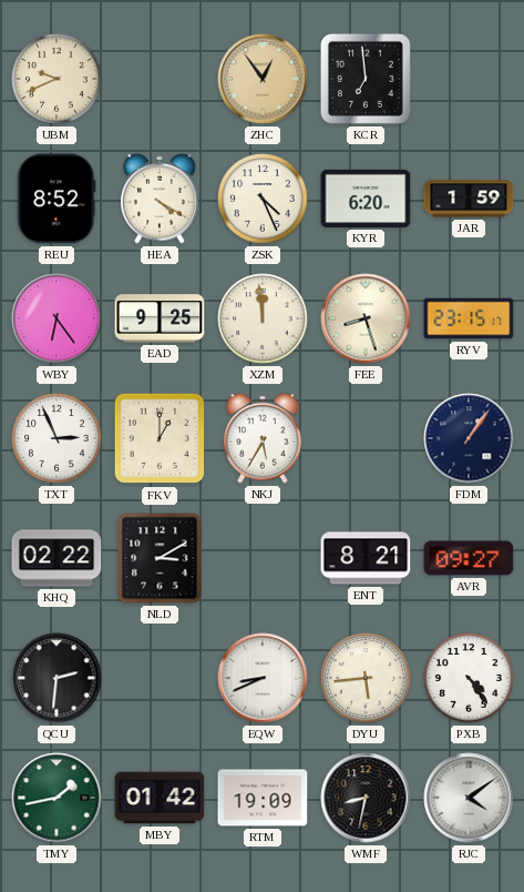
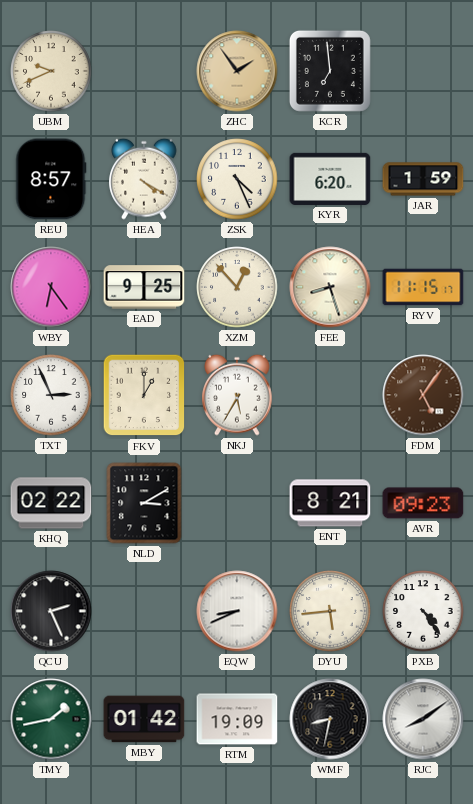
ZHC: 12:54 -> 1:54
REU: 8:52 -> 8:57
XZM: 11:59 -> 12:53
RYV: 23:15 -> 11:15
FDM: 1:06 -> 5:06
FDM dial: navy -> brown
AVR: 09:27 -> 09:23
QCU: 2:31 -> 2:26
RJC: 4:09 -> 8:09
